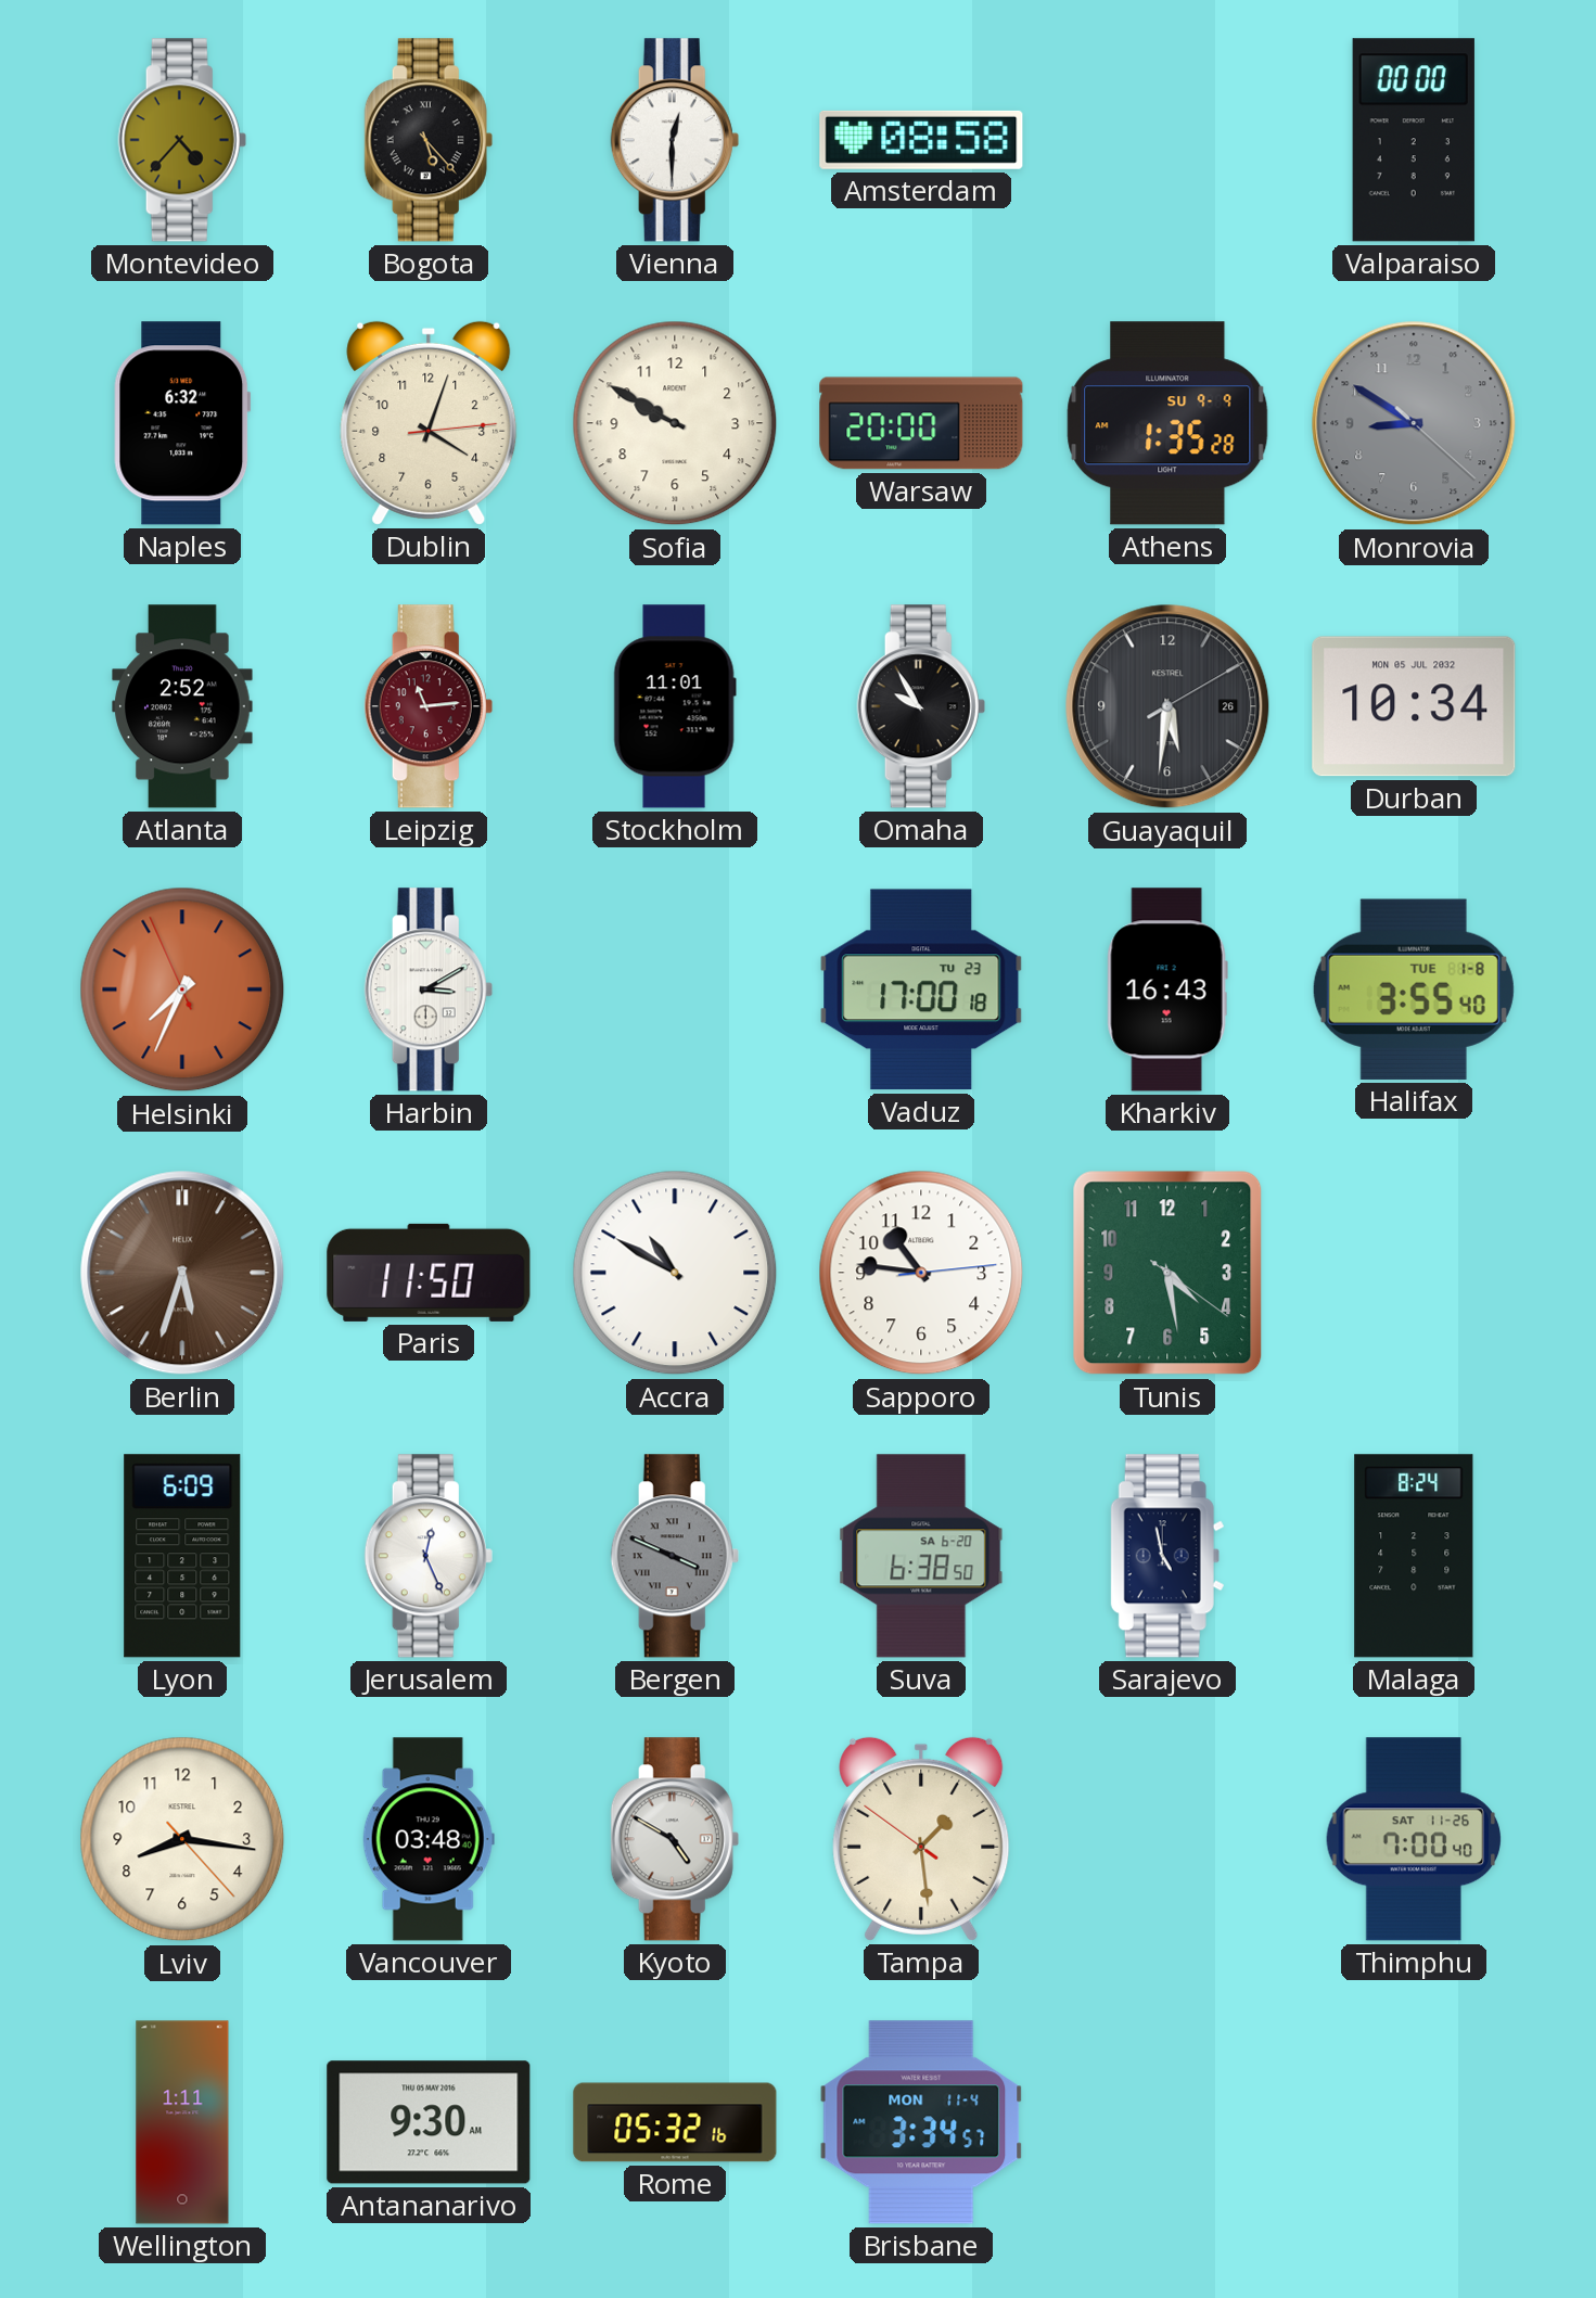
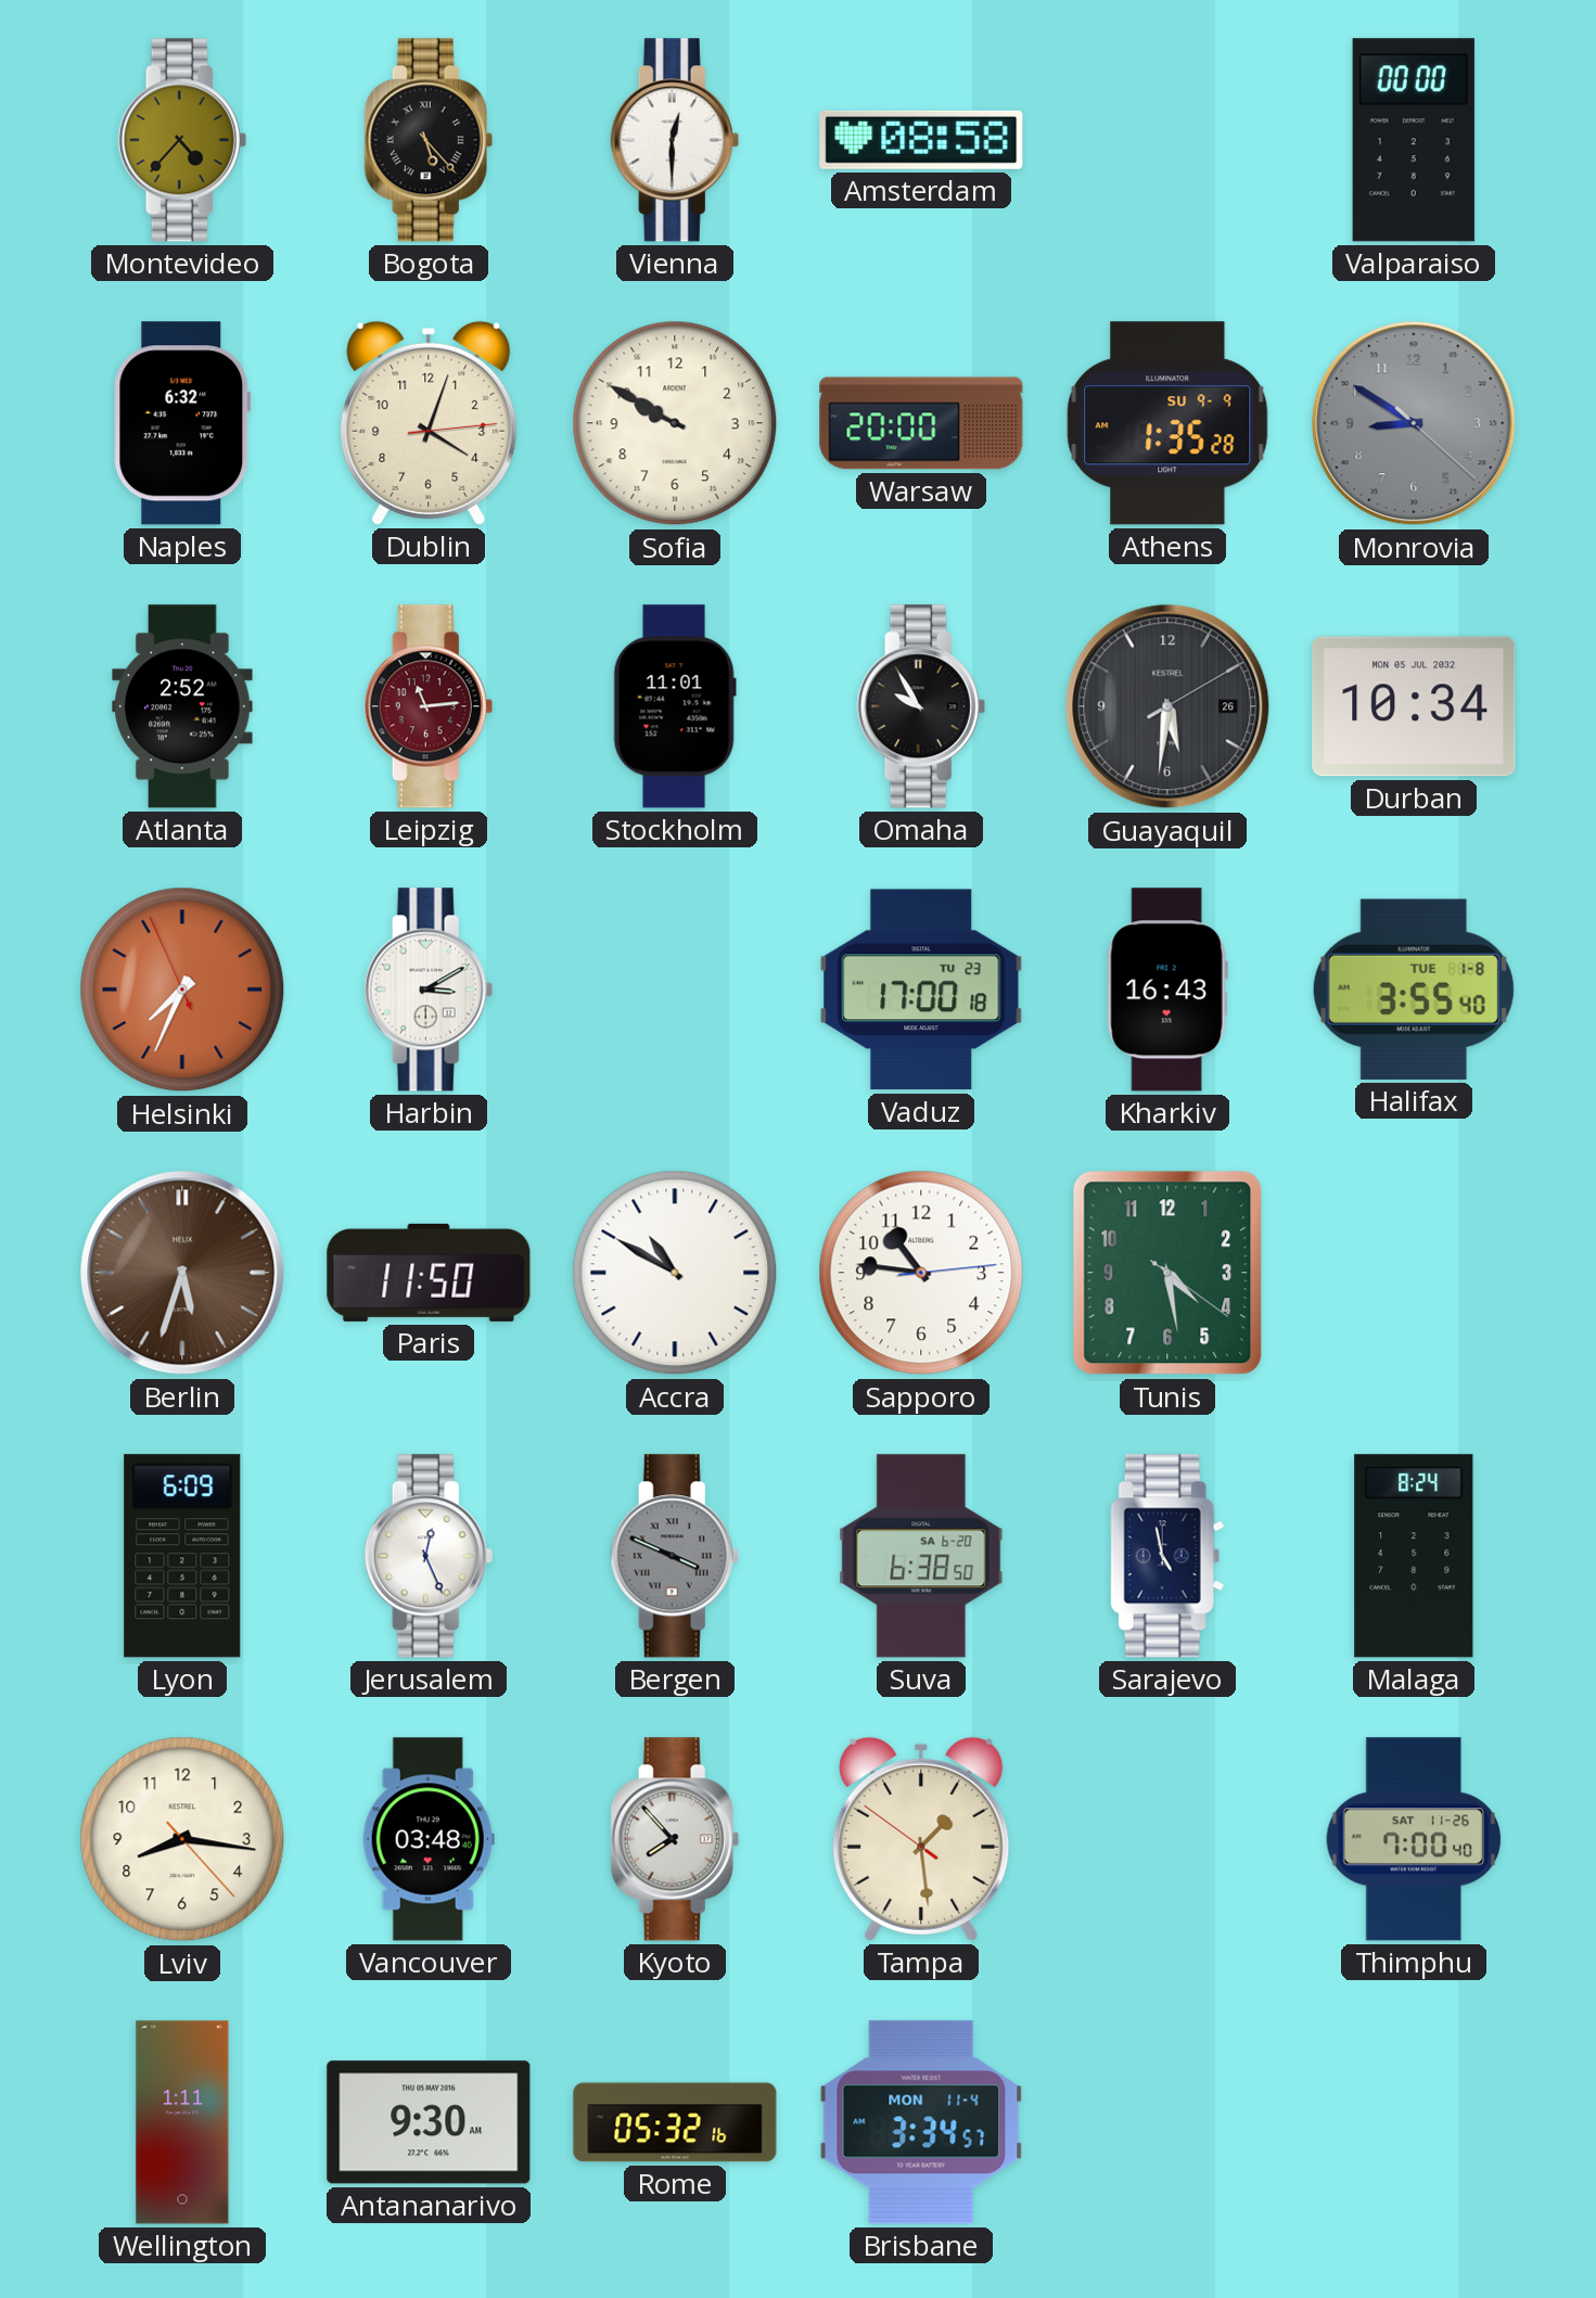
Kyoto: 4:50 -> 7:53
